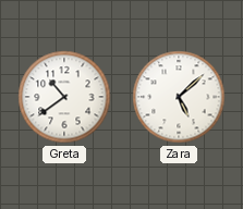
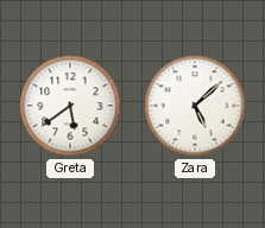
Greta: 10:39 -> 5:39
